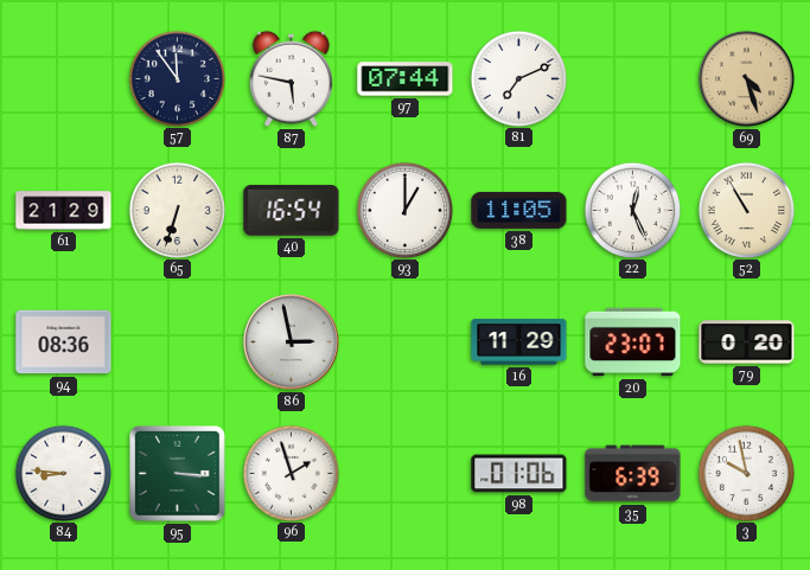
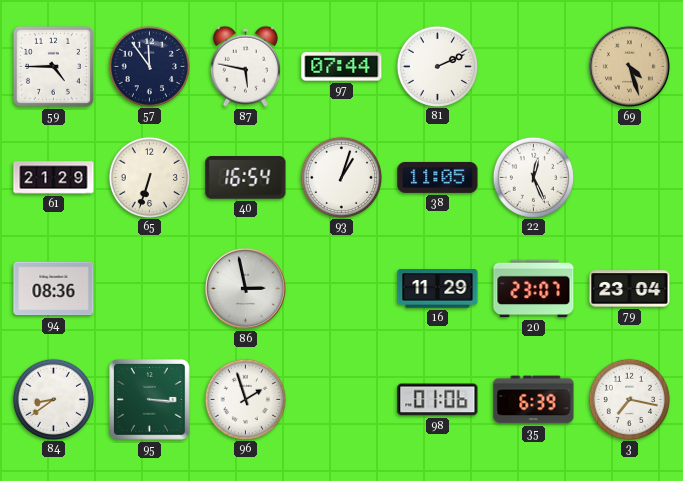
59: none -> 4:45
81: 7:11 -> 2:11
93: 1:00 -> 1:03
52: 10:55 -> none
79: 0:20 -> 23:04
84: 8:46 -> 8:39
3: 9:58 -> 7:17
